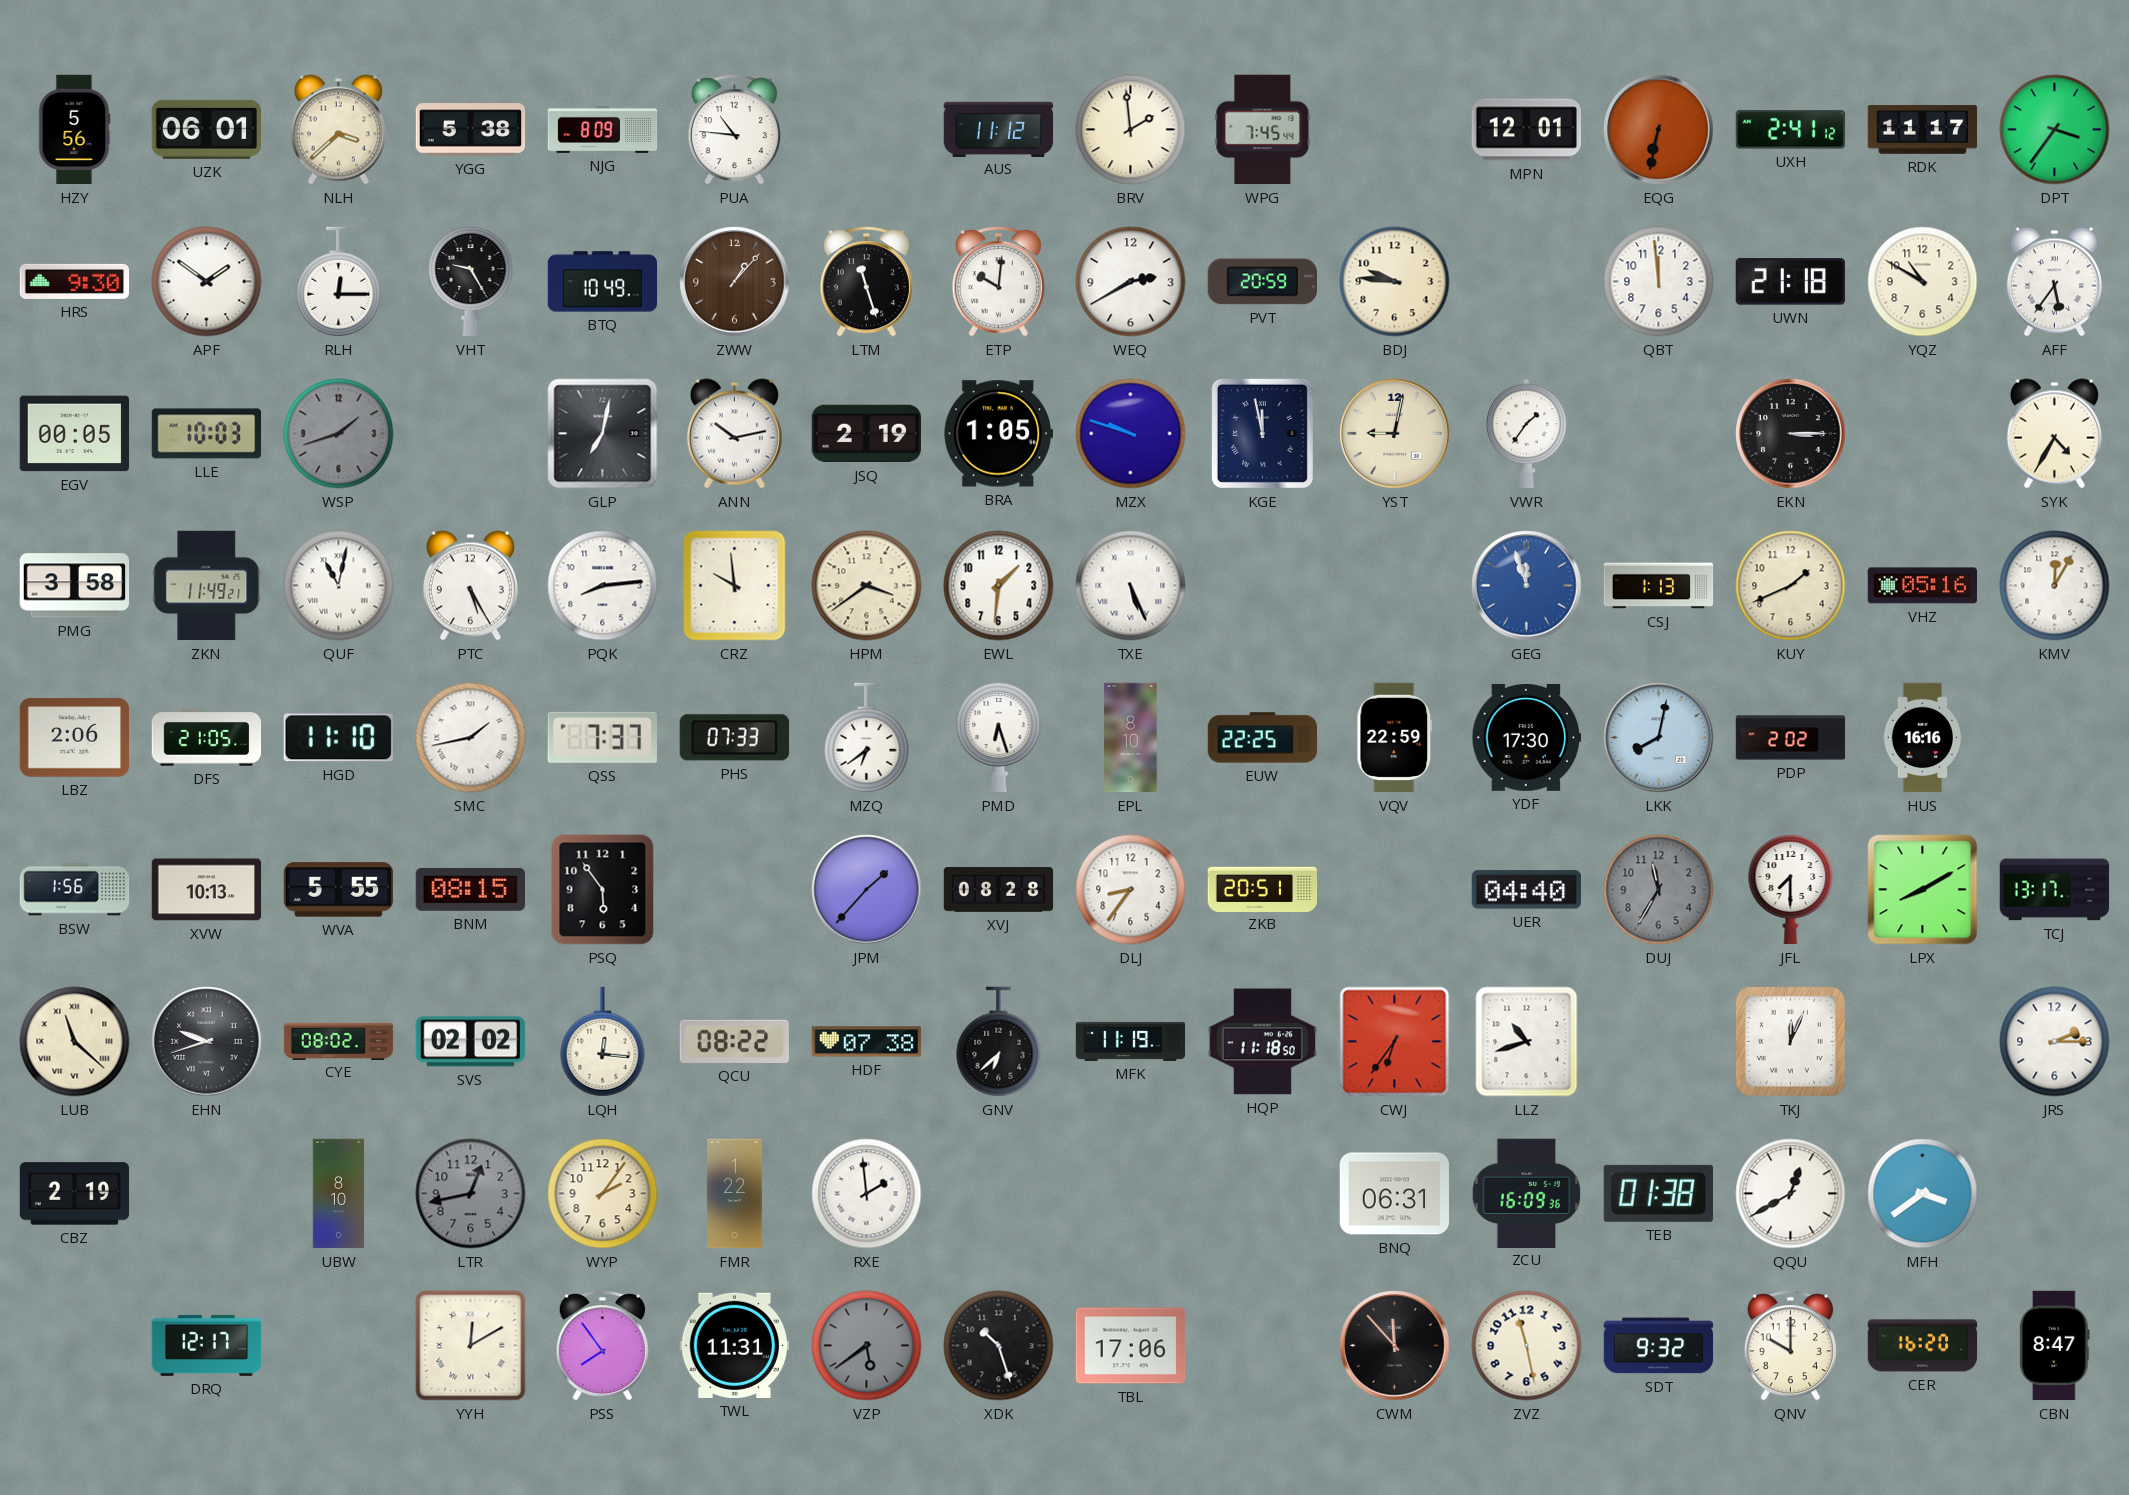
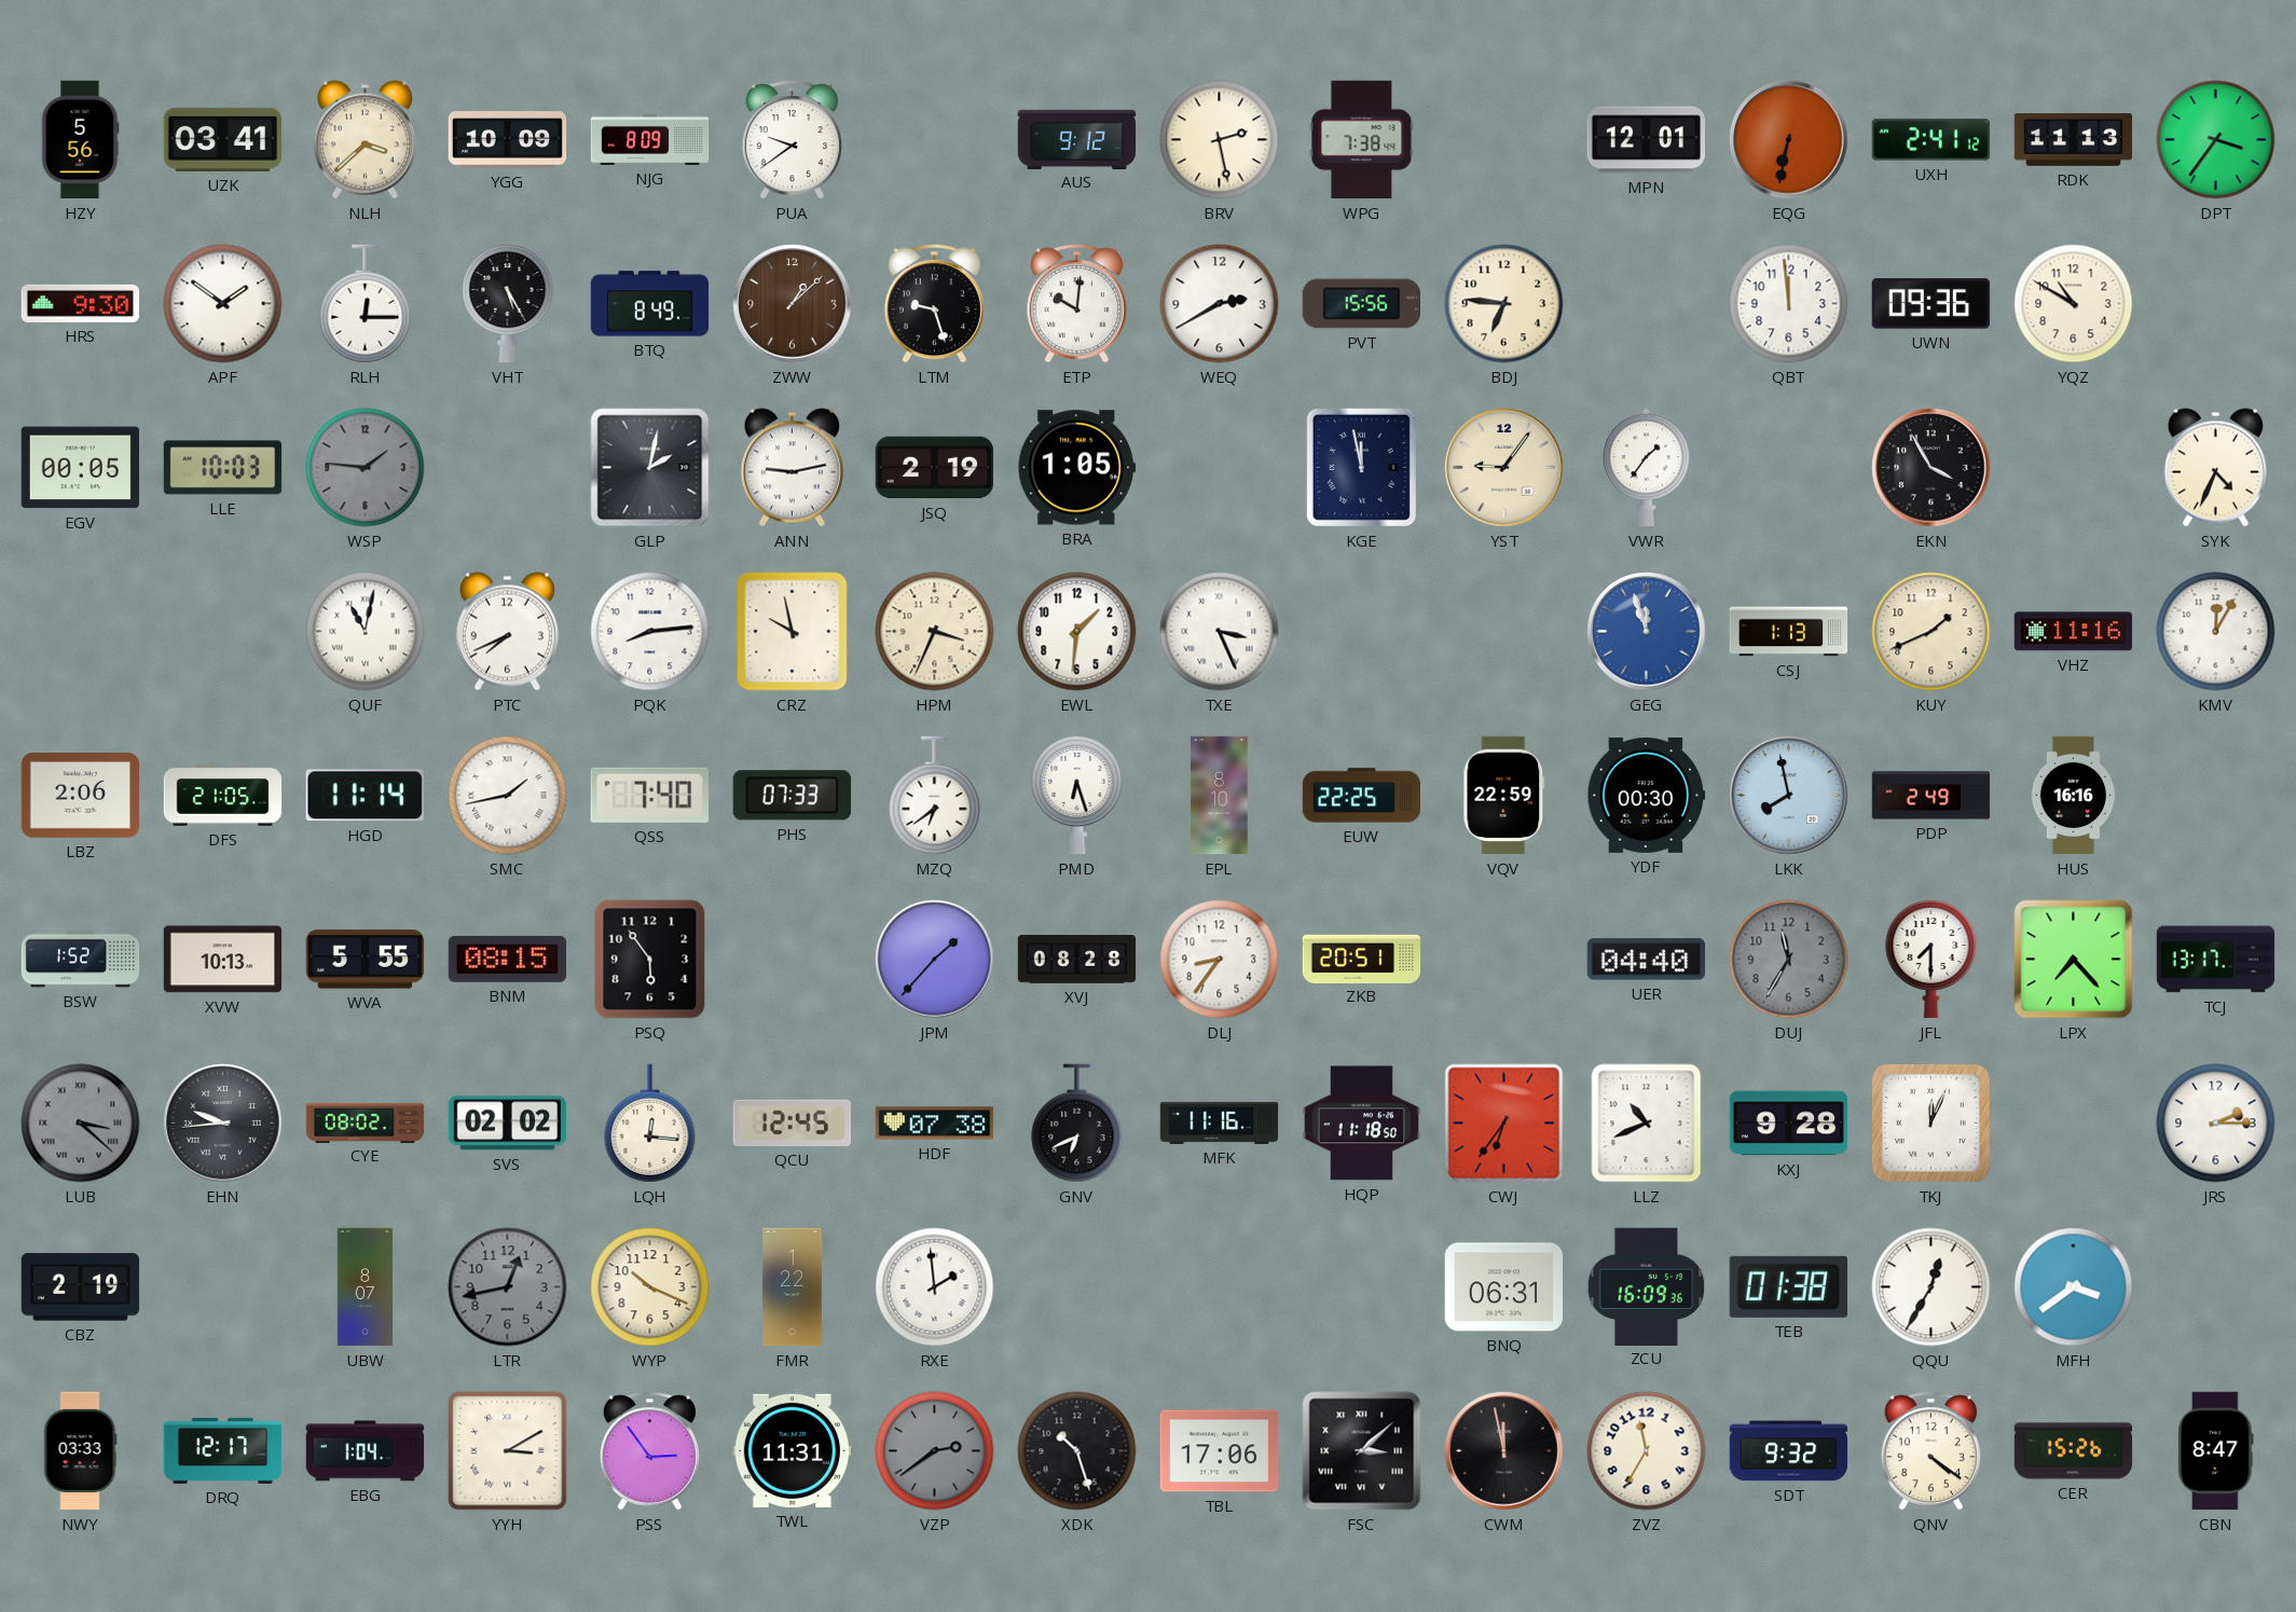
UZK: 06:01 -> 03:41
YGG: 5:38 -> 10:09
PUA: 10:46 -> 9:39
AUS: 11:12 -> 9:12
BRV: 1:59 -> 2:28
WPG: 7:45 -> 7:38
RDK: 11:17 -> 11:13
VHT: 9:25 -> 5:25
BTQ: 10:49 -> 8:49
ZWW: 1:07 -> 1:08
LTM: 11:27 -> 9:27
PVT: 20:59 -> 15:56
BDJ: 9:46 -> 6:46
UWN: 21:18 -> 09:36
AFF: 5:36 -> none
WSP: 1:42 -> 1:46
GLP: 7:02 -> 2:02
ANN: 10:13 -> 9:13
MZX: 9:48 -> none
YST: 9:02 -> 9:06
EKN: 3:15 -> 3:55
SYK: 4:35 -> 4:34
PMG: 3:58 -> none
ZKN: 11:49 -> none
PTC: 5:25 -> 7:41
CRZ: 9:59 -> 9:58
HPM: 3:39 -> 3:34
TXE: 5:26 -> 3:26
VHZ: 05:16 -> 11:16
HGD: 11:10 -> 11:14
QSS: 7:37 -> 7:40
YDF: 17:30 -> 00:30
LKK: 8:02 -> 7:58
PDP: 2:02 -> 2:49
BSW: 1:56 -> 1:52
LPX: 8:10 -> 7:23
LUB: 11:22 -> 3:22
LUB dial: cream -> grey
EHN: 9:42 -> 9:44
QCU: 08:22 -> 12:45
GNV: 6:38 -> 6:41
MFK: 11:19 -> 11:16
LLZ: 10:42 -> 10:41
KXJ: none -> 9:28
UBW: 8:10 -> 8:07
WYP: 2:06 -> 10:19
QQU: 12:40 -> 12:35
NWY: none -> 03:33
EBG: none -> 1:04
YYH: 12:10 -> 3:10
PSS: 7:54 -> 2:54
VZP: 5:39 -> 2:39
FSC: none -> 3:08
CWM: 11:53 -> 11:58
ZVZ: 11:28 -> 11:35
QNV: 10:00 -> 4:21
CER: 16:20 -> 15:26
